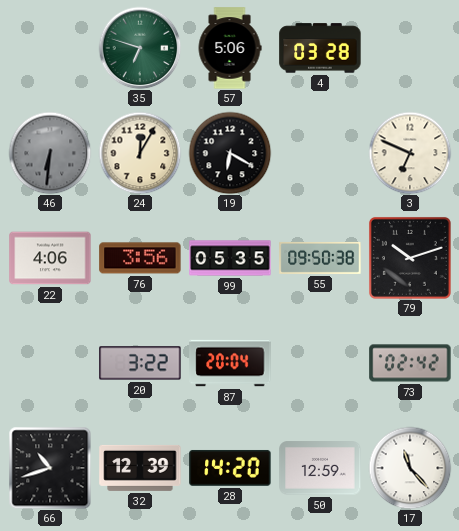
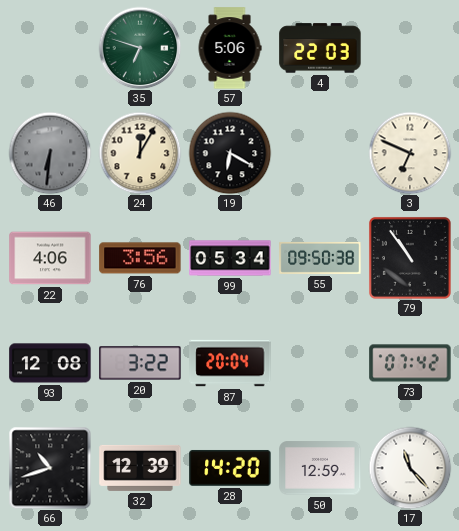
4: 03:28 -> 22:03
99: 05:35 -> 05:34
79: 10:12 -> 10:54
93: none -> 12:08
73: 02:42 -> 07:42
